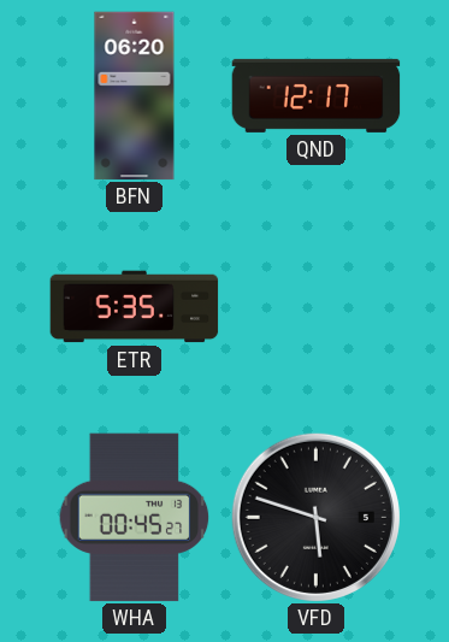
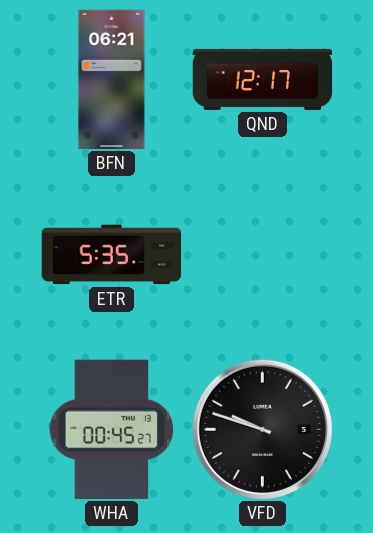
BFN: 06:20 -> 06:21
VFD: 5:48 -> 9:48
